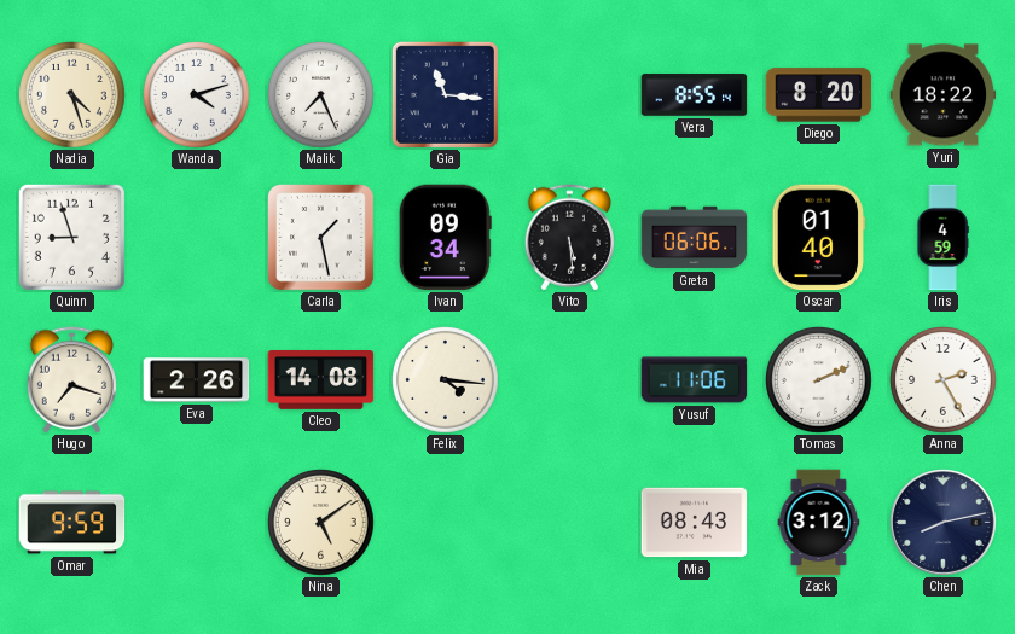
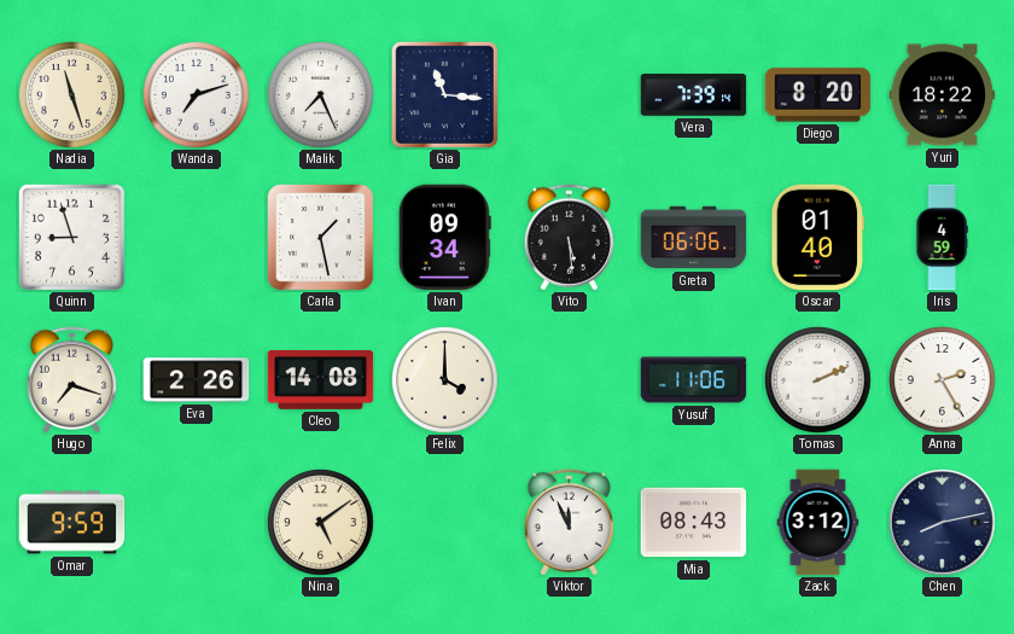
Nadia: 4:27 -> 11:27
Wanda: 4:12 -> 7:12
Vera: 8:55 -> 7:39
Felix: 4:16 -> 4:00
Viktor: none -> 11:56
